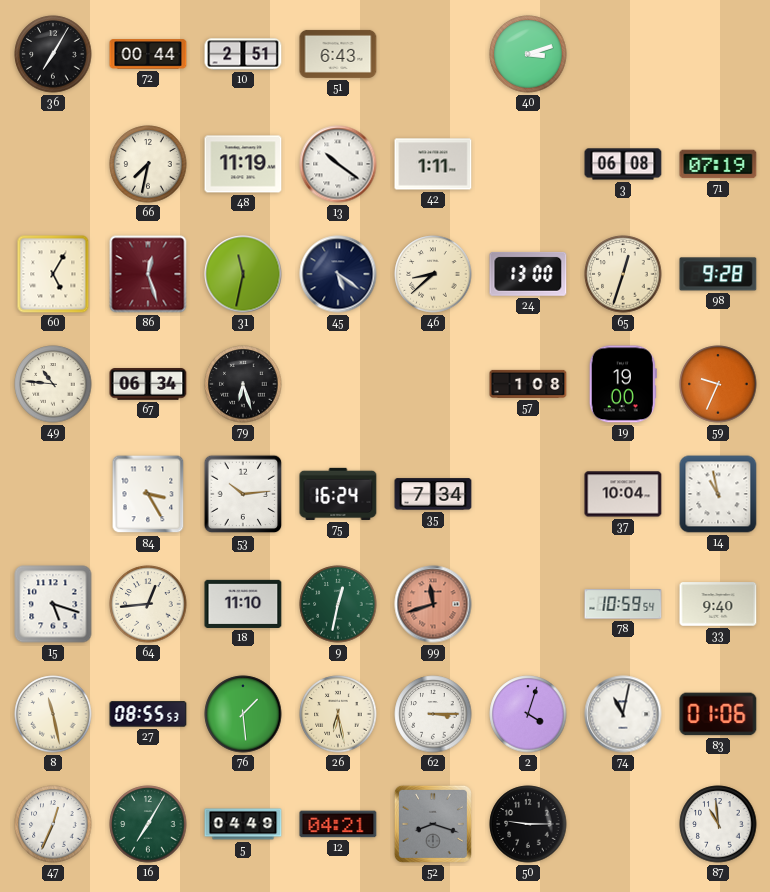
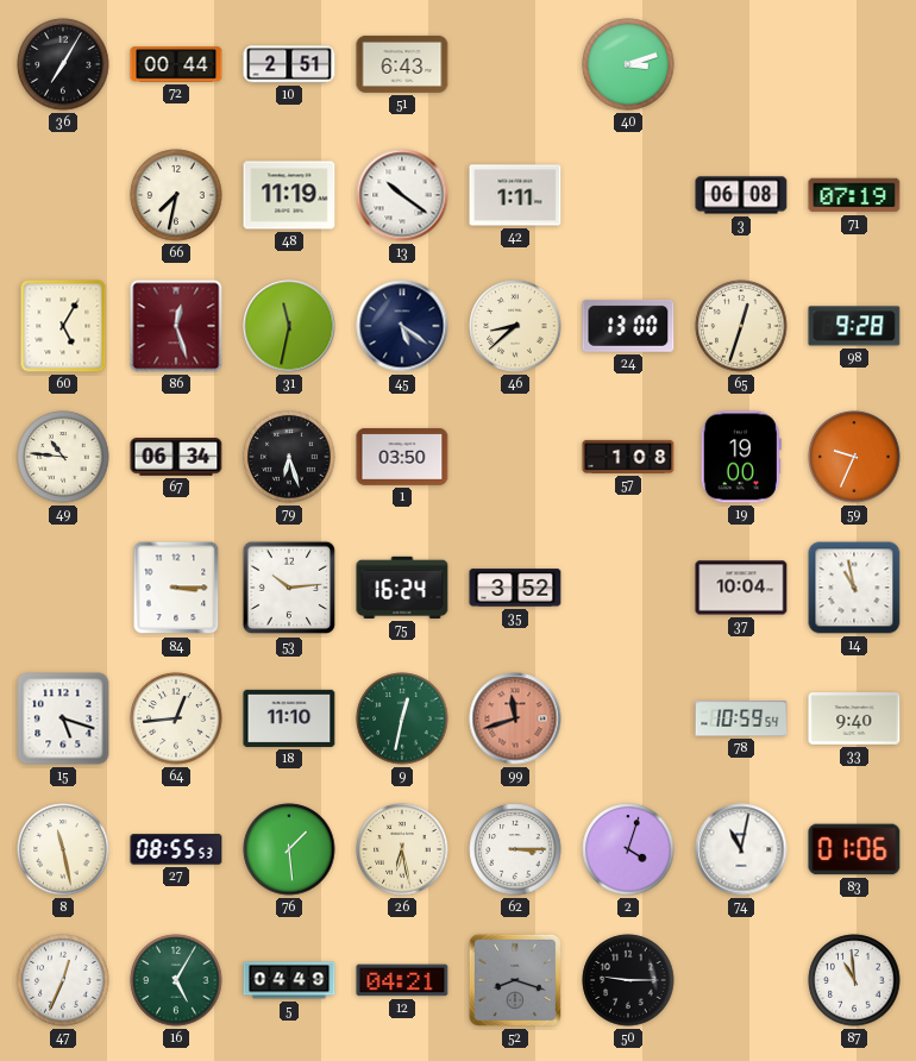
1: none -> 03:50
84: 3:25 -> 3:15
35: 7:34 -> 3:52
16: 7:05 -> 5:05
